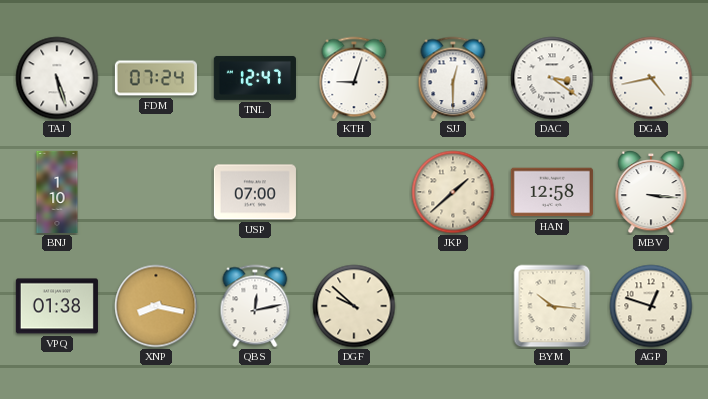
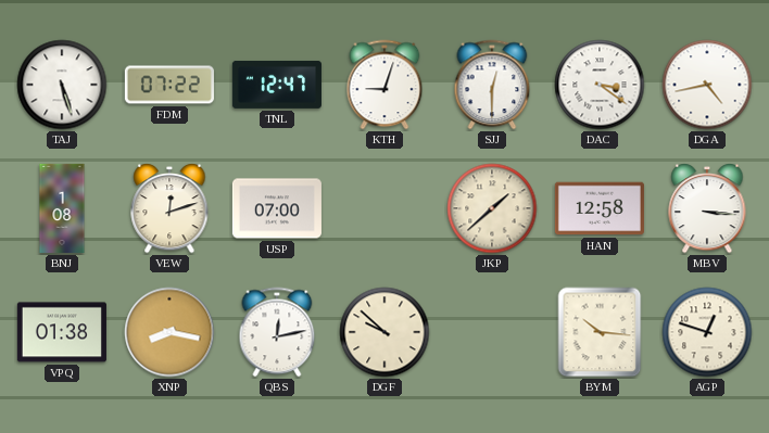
FDM: 07:24 -> 07:22
BNJ: 1:10 -> 1:08
VEW: none -> 12:12
